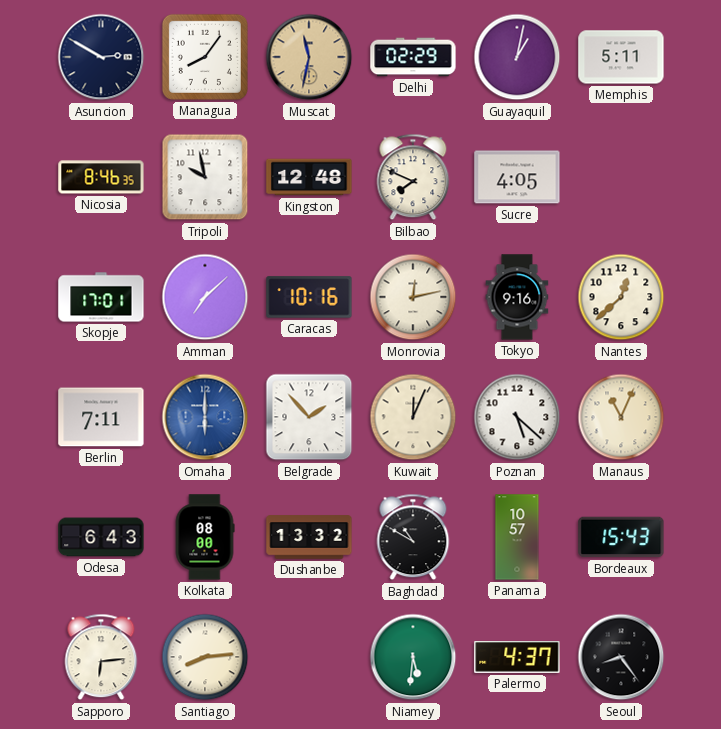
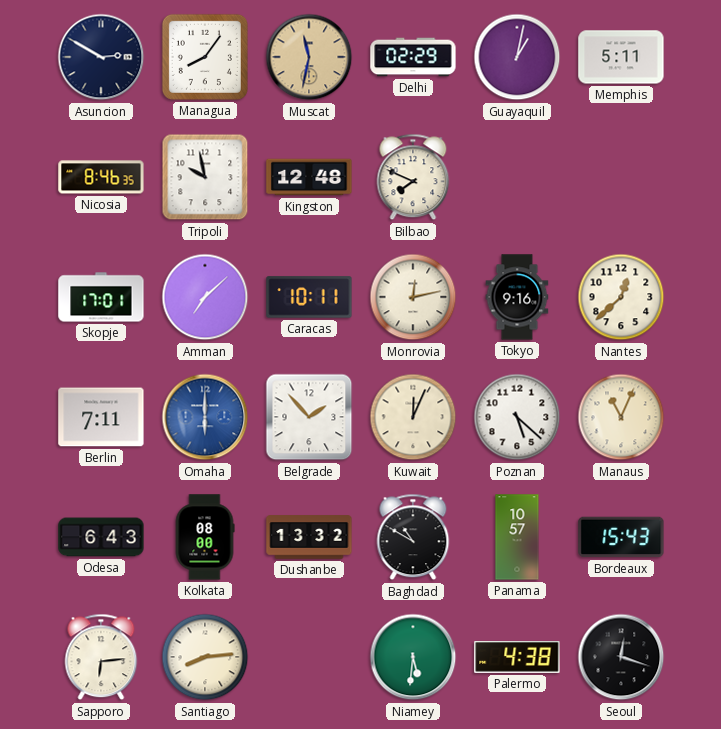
Sucre: 4:05 -> none
Caracas: 10:16 -> 10:11
Palermo: 4:37 -> 4:38
Seoul: 8:24 -> 12:18
